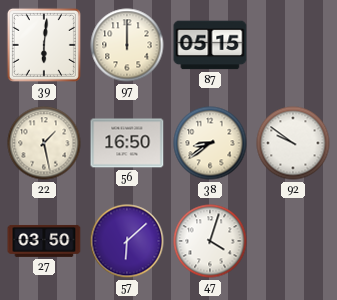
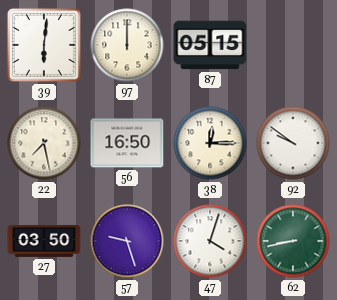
22: 1:28 -> 7:28
38: 8:39 -> 12:15
57: 6:08 -> 9:27
62: none -> 8:43
